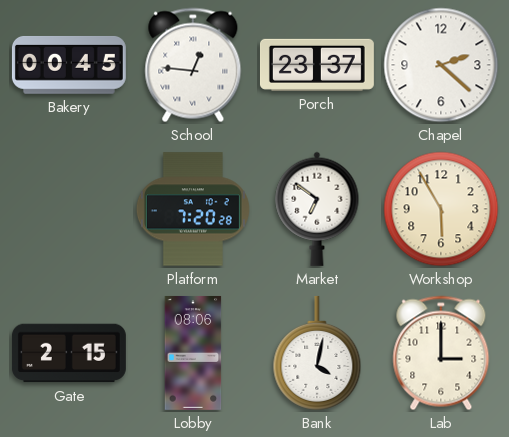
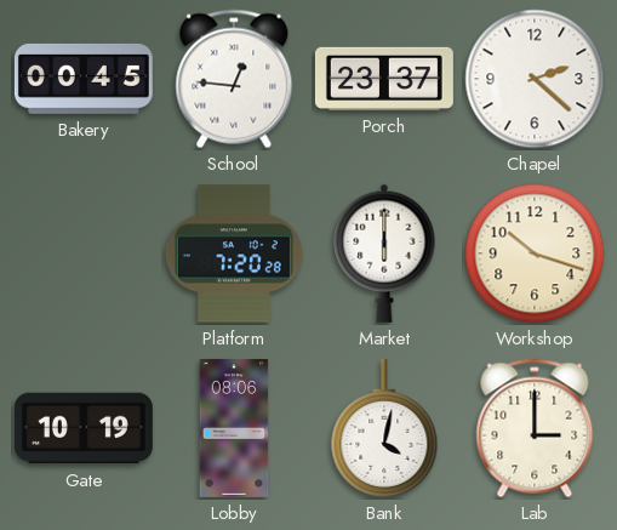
Market: 6:51 -> 6:00
Workshop: 5:55 -> 10:18
Gate: 2:15 -> 10:19
